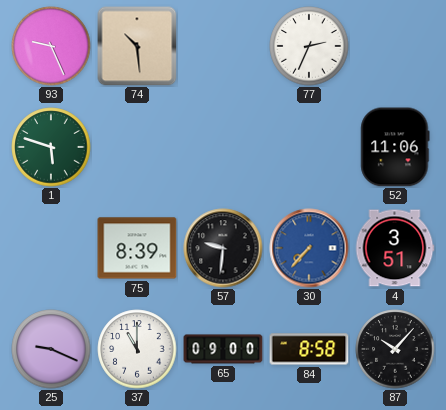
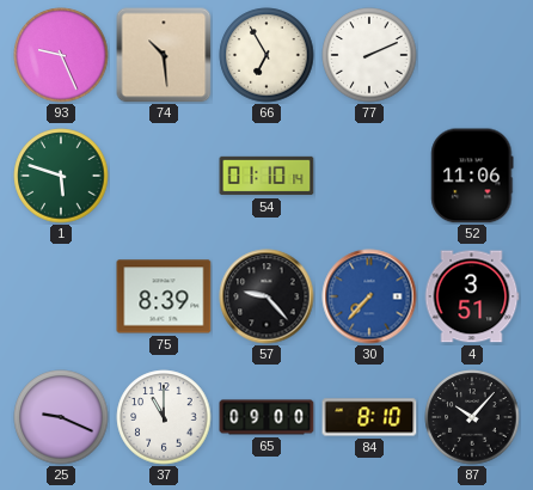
66: none -> 6:55
77: 2:34 -> 2:11
54: none -> 01:10
57: 9:31 -> 9:23
84: 8:58 -> 8:10
